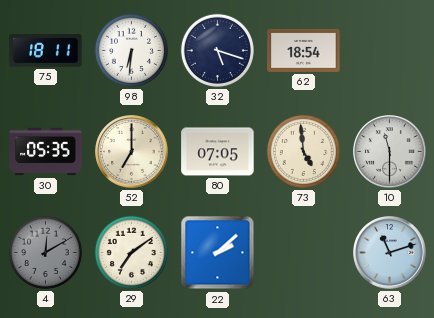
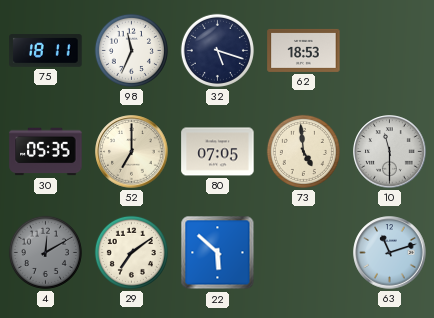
98: 6:31 -> 11:34
62: 18:54 -> 18:53
22: 2:08 -> 5:52
